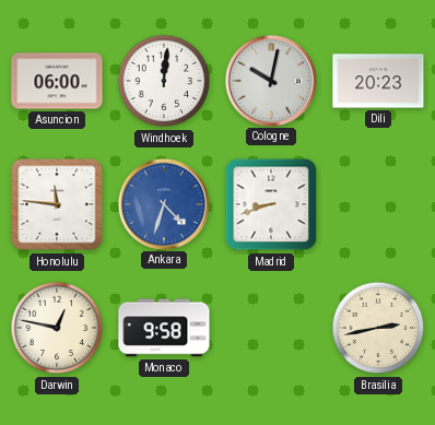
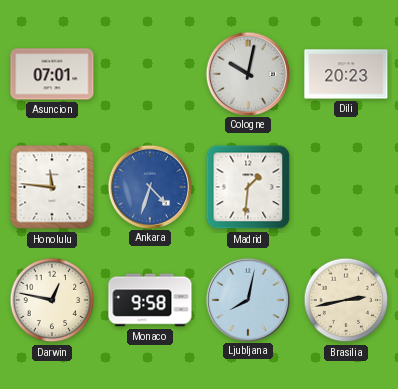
Asuncion: 06:00 -> 07:01
Windhoek: 12:01 -> none
Madrid: 8:42 -> 1:31
Ljubljana: none -> 8:02
